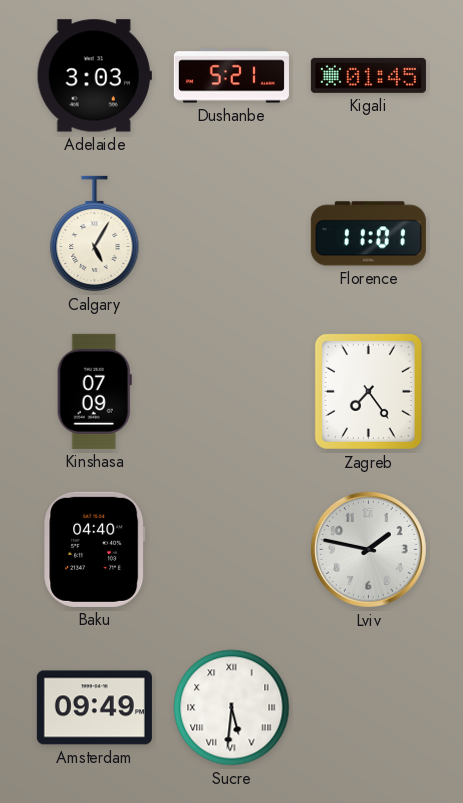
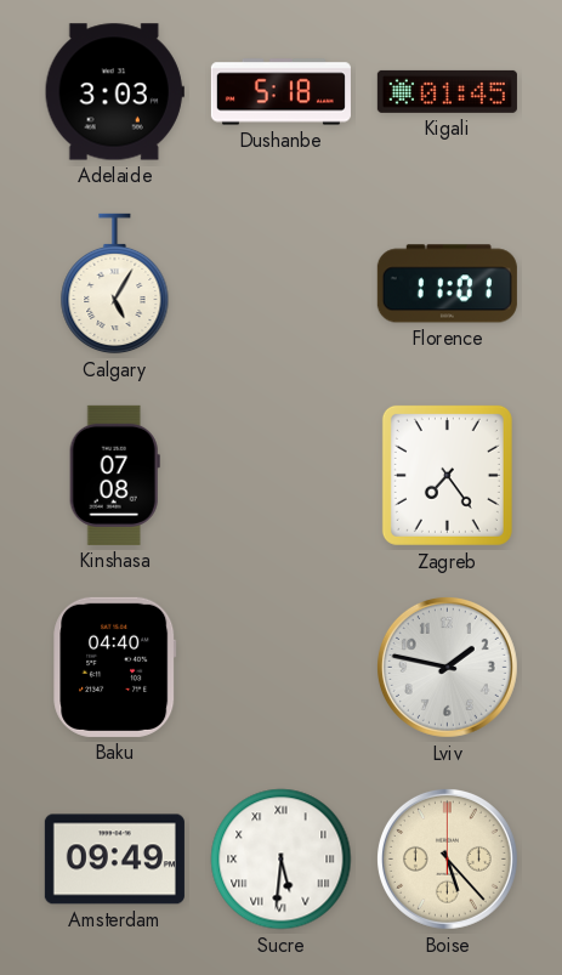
Dushanbe: 5:21 -> 5:18
Kinshasa: 07:09 -> 07:08
Boise: none -> 5:23
